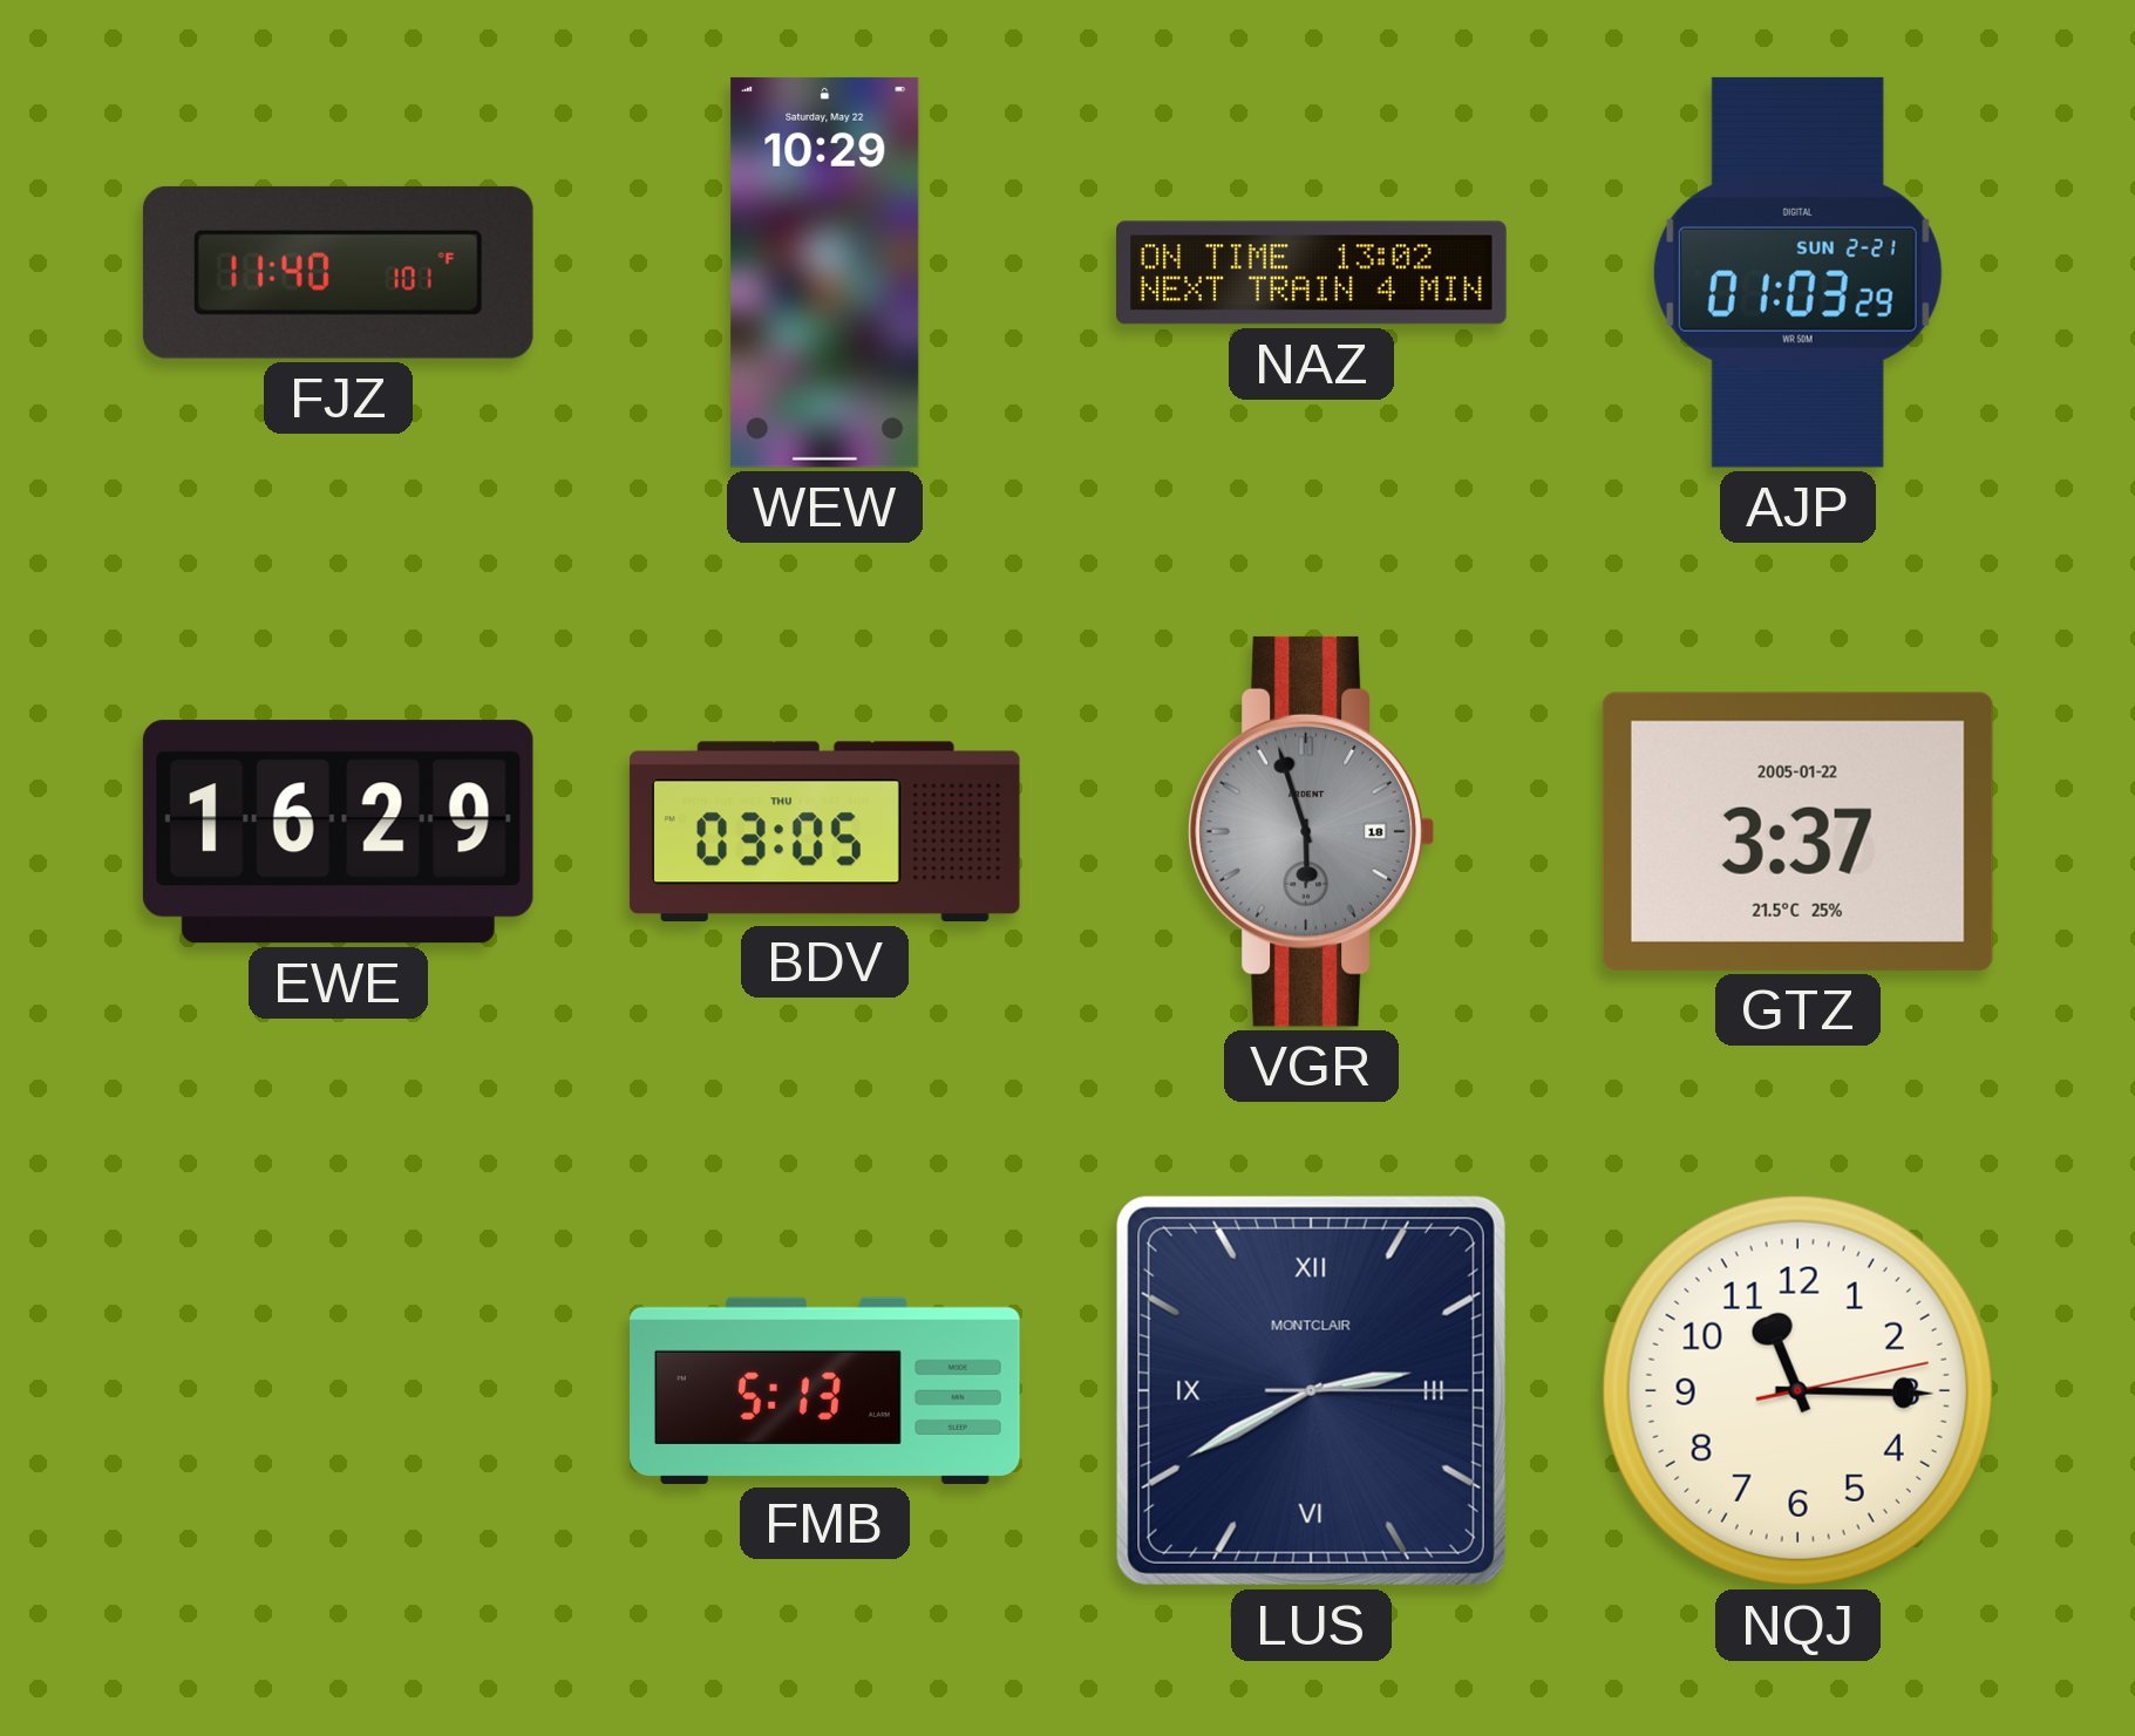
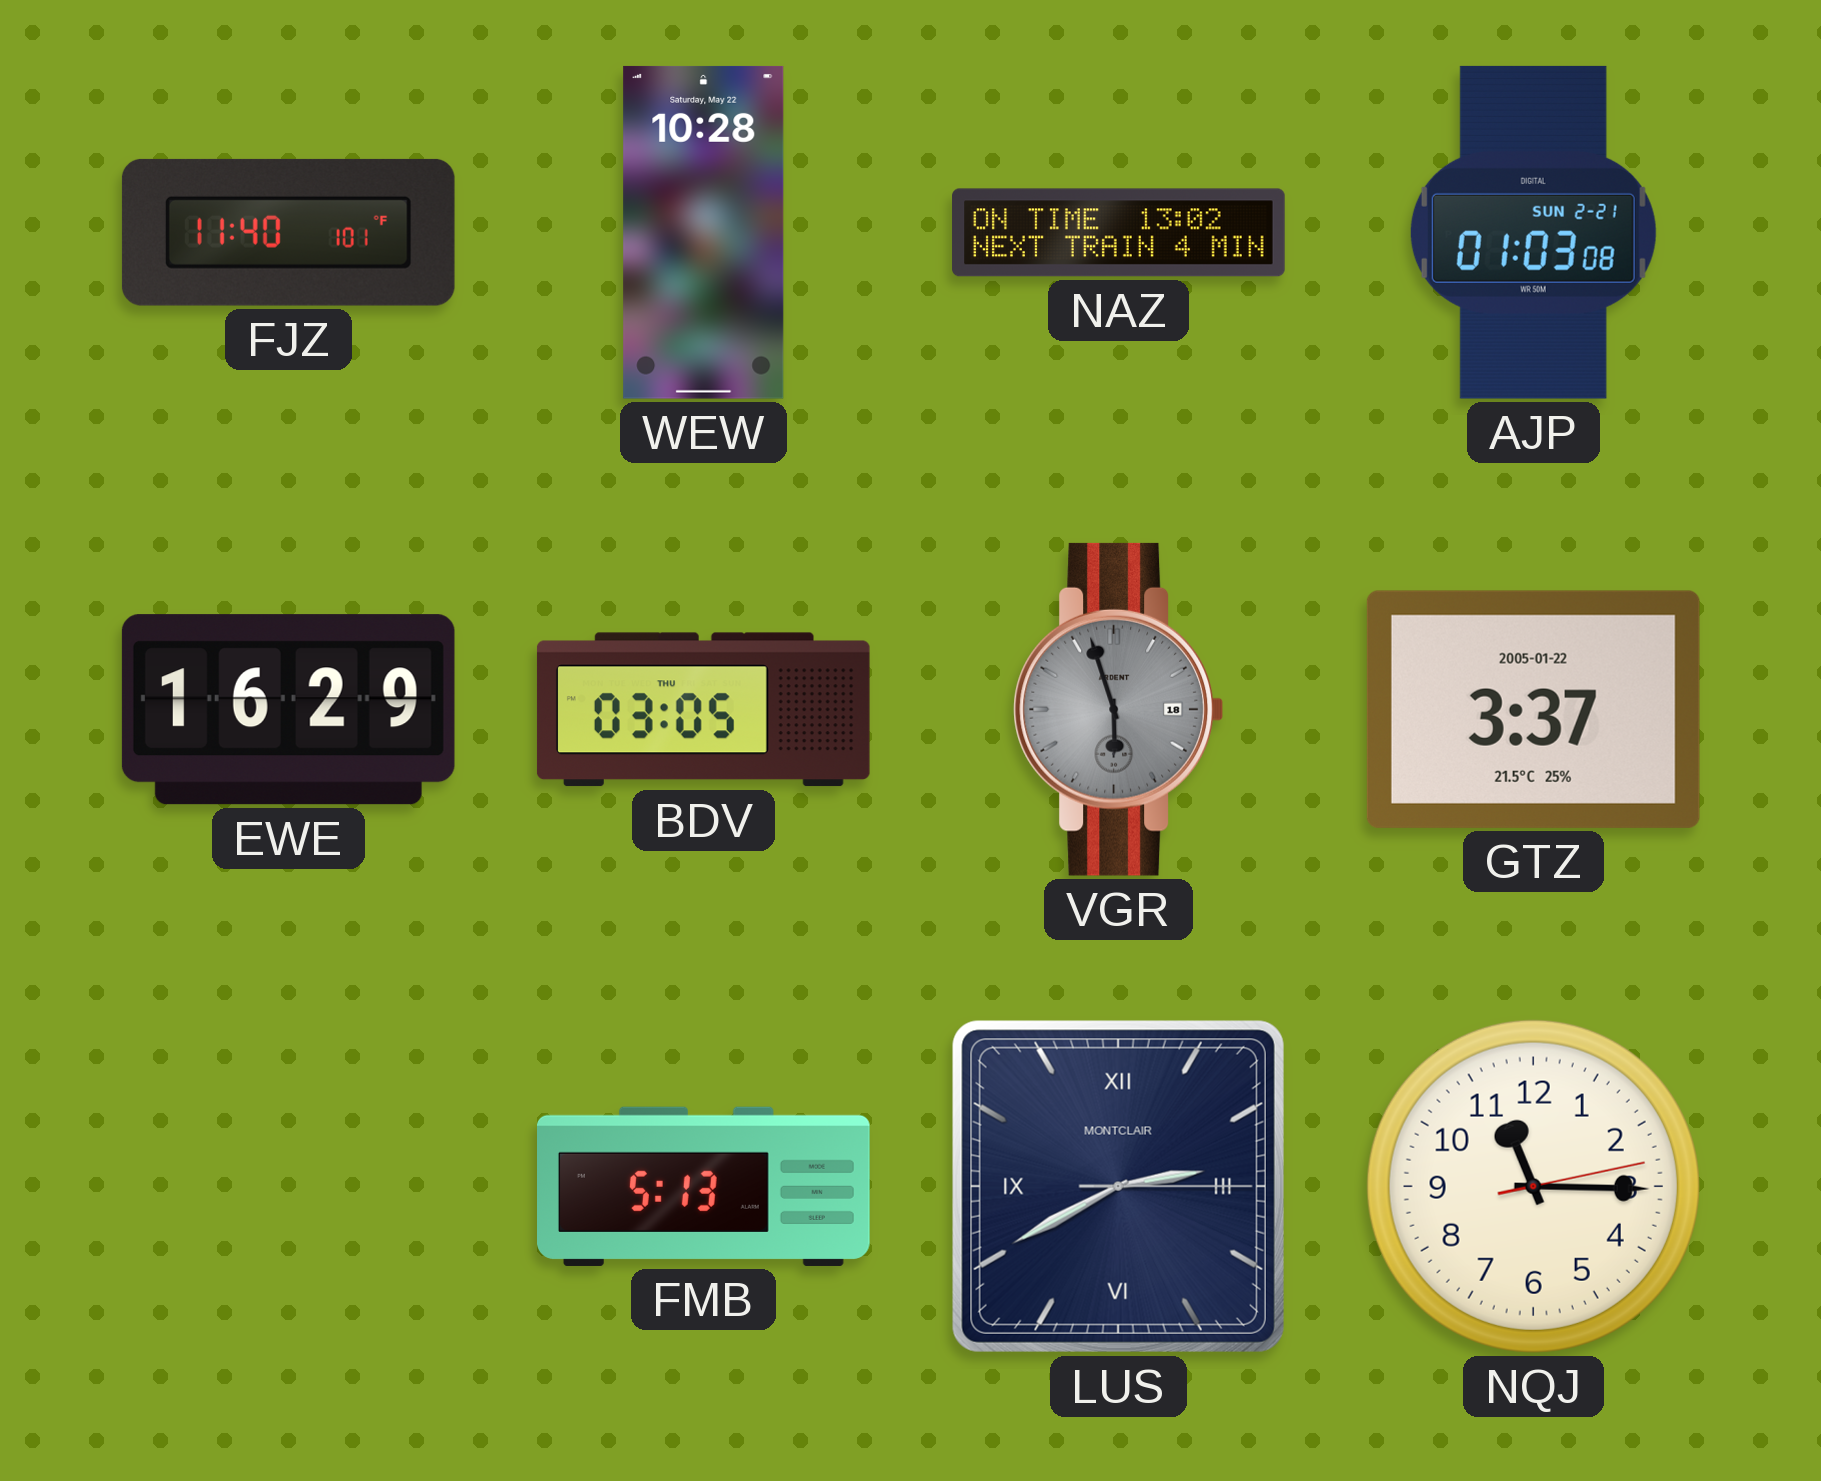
WEW: 10:29 -> 10:28
AJP: 01:03:29 -> 01:03:08
